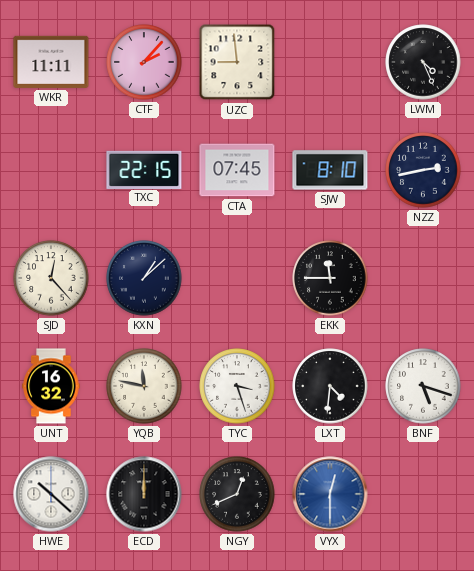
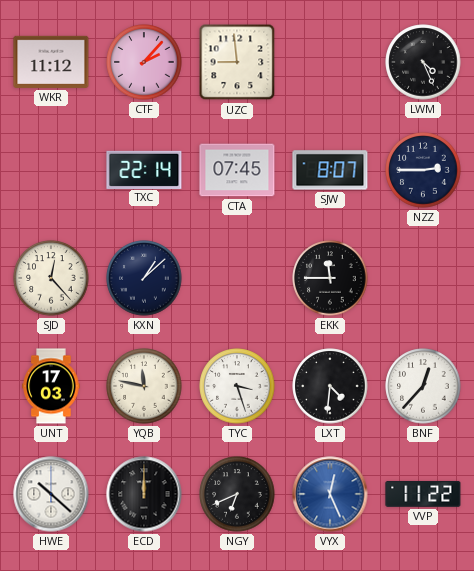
WKR: 11:11 -> 11:12
TXC: 22:15 -> 22:14
SJW: 8:10 -> 8:07
NZZ: 2:43 -> 2:45
UNT: 16:32 -> 17:03
BNF: 5:18 -> 12:37
NGY: 12:41 -> 6:41
VYX: 12:30 -> 12:26
VVP: none -> 11:22
